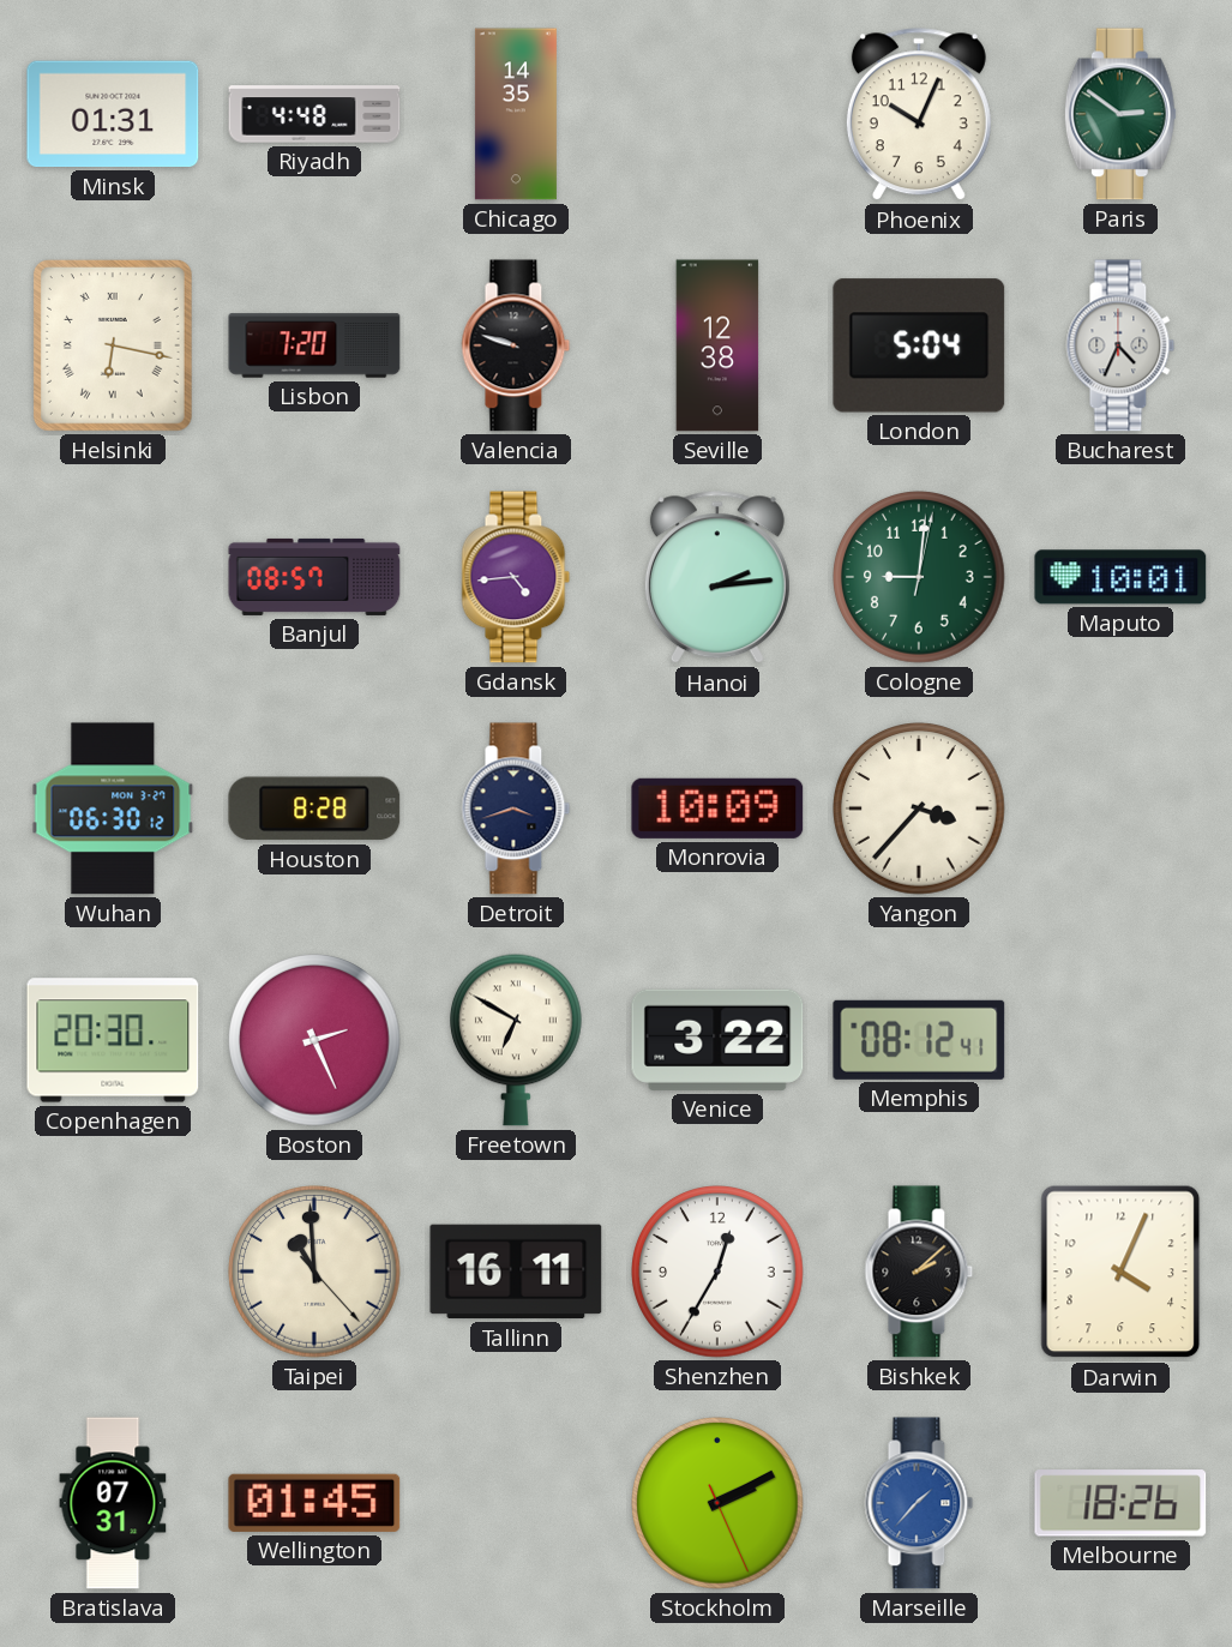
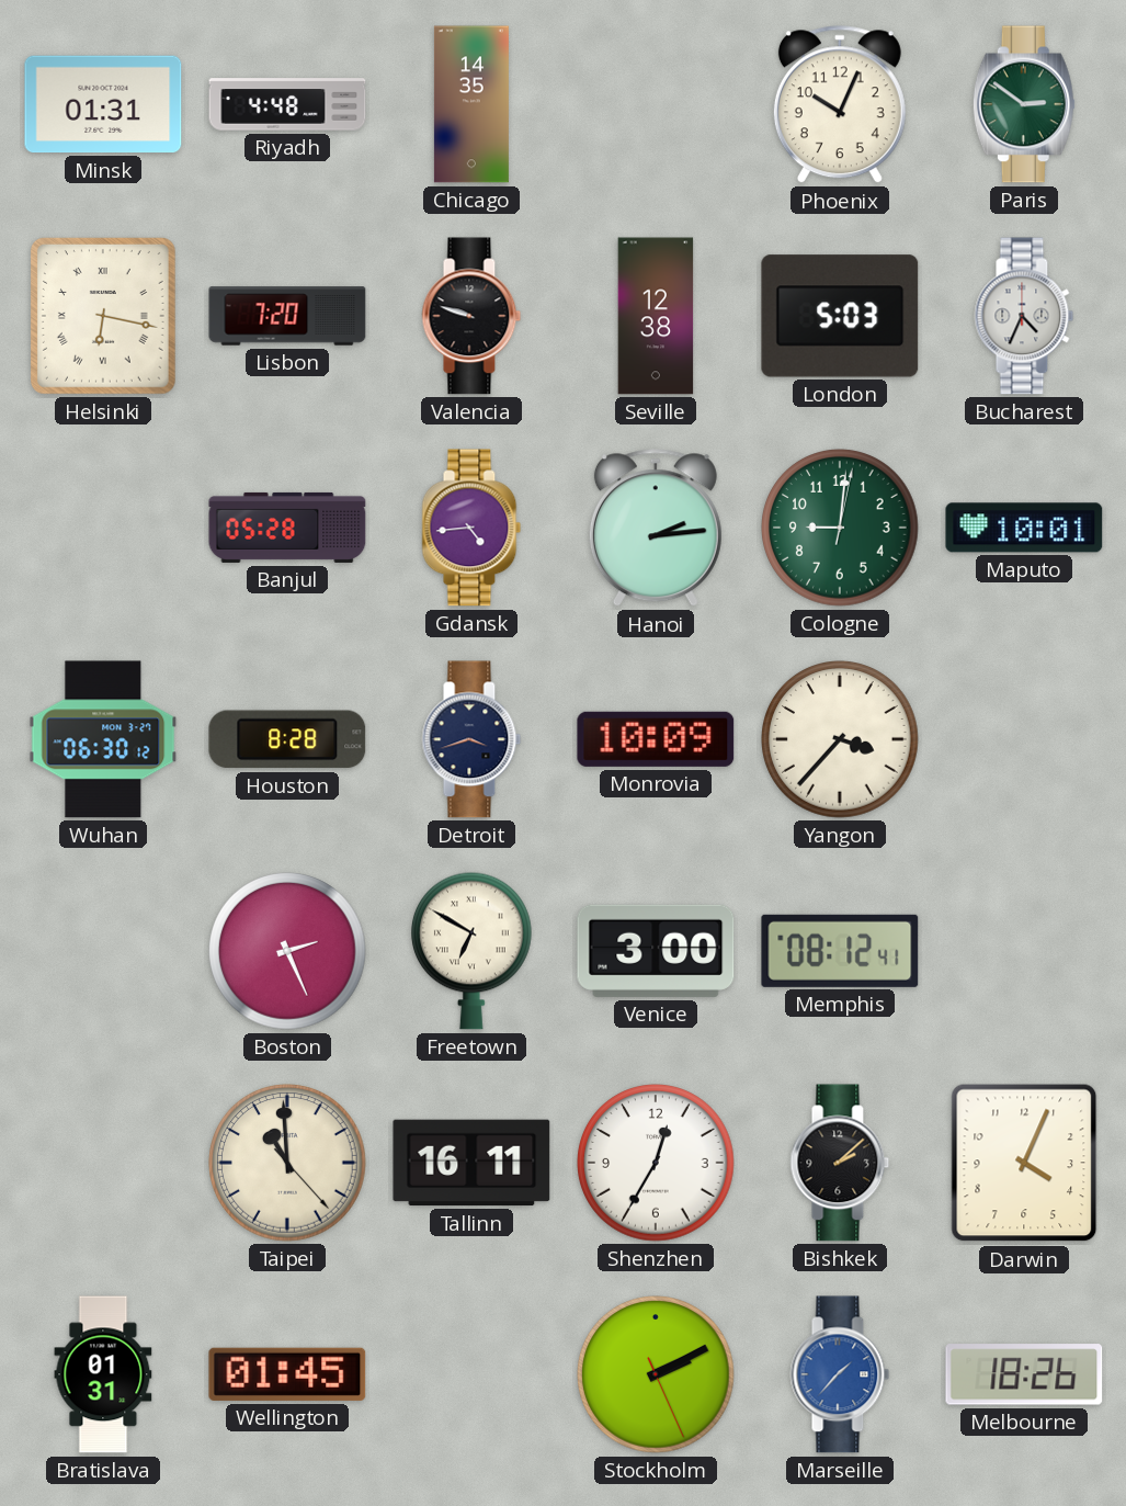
London: 5:04 -> 5:03
Banjul: 08:57 -> 05:28
Copenhagen: 20:30 -> none
Venice: 3:22 -> 3:00
Bratislava: 07:31 -> 01:31
